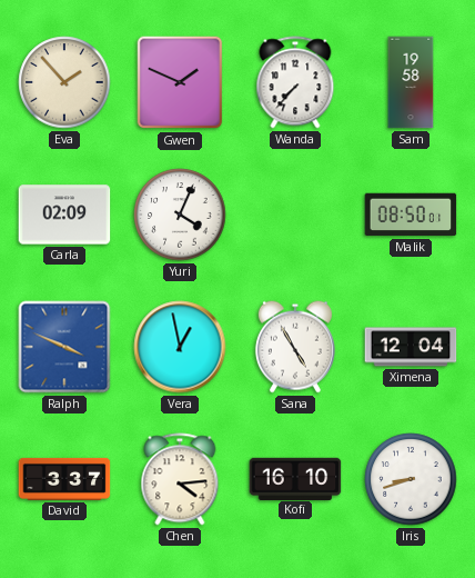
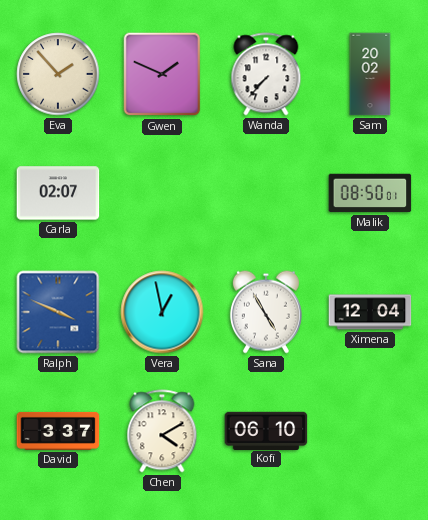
Sam: 19:58 -> 20:02
Carla: 02:09 -> 02:07
Yuri: 4:04 -> none
Chen: 4:14 -> 4:10
Kofi: 16:10 -> 06:10
Iris: 8:42 -> none
